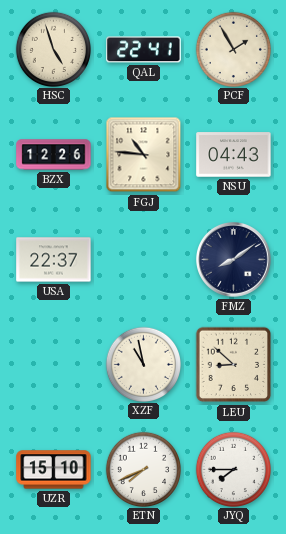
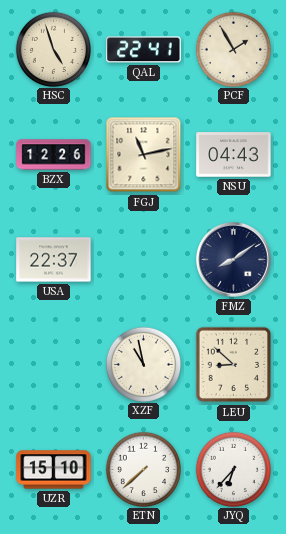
FGJ: 10:46 -> 11:13
ETN: 7:41 -> 7:38
JYQ: 7:45 -> 6:37
